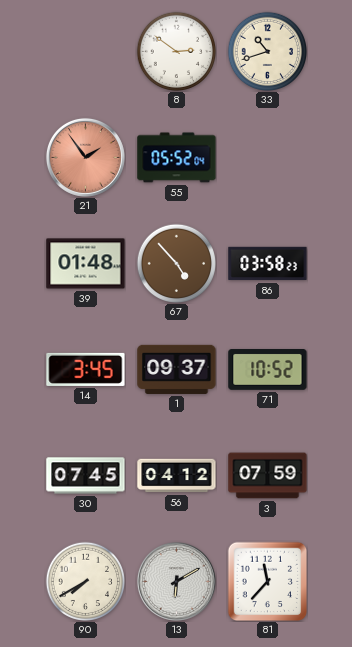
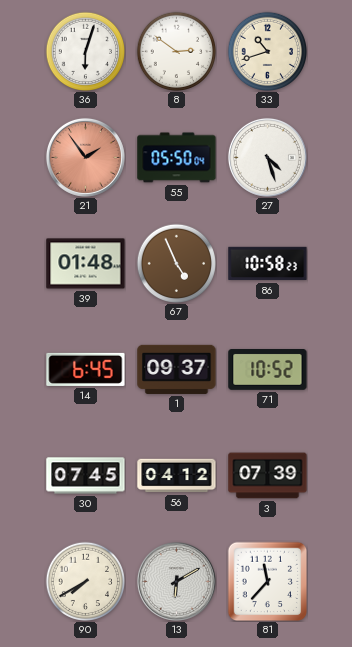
36: none -> 6:03
55: 05:52 -> 05:50
27: none -> 4:27
67: 4:53 -> 4:56
86: 03:58 -> 10:58
14: 3:45 -> 6:45
3: 07:59 -> 07:39
